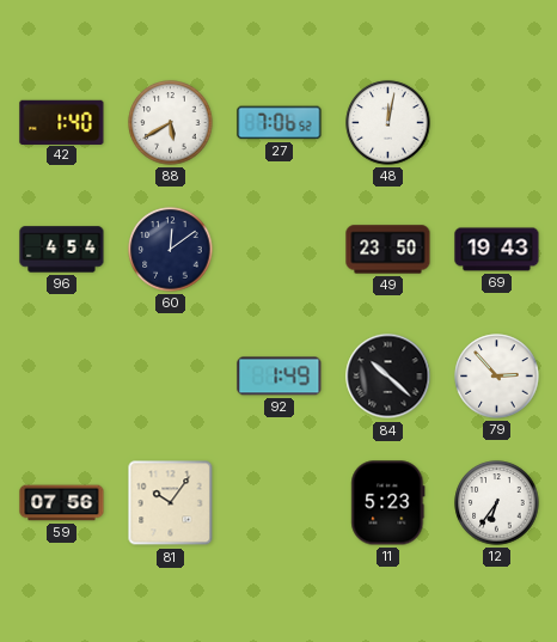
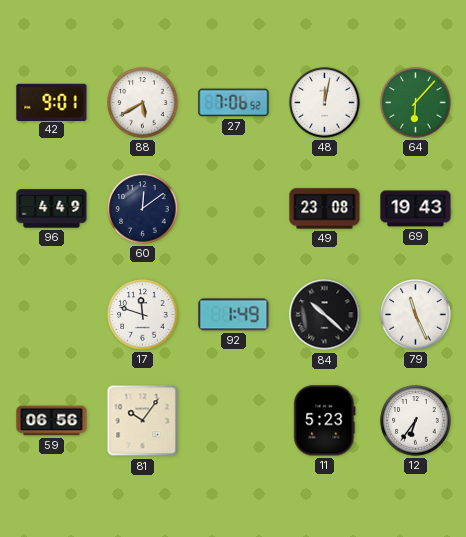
42: 1:40 -> 9:01
64: none -> 6:07
96: 4:54 -> 4:49
49: 23:50 -> 23:08
17: none -> 11:48
79: 2:53 -> 11:26
59: 07:56 -> 06:56
